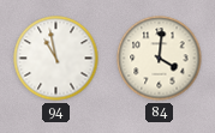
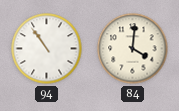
94: 10:58 -> 10:54
